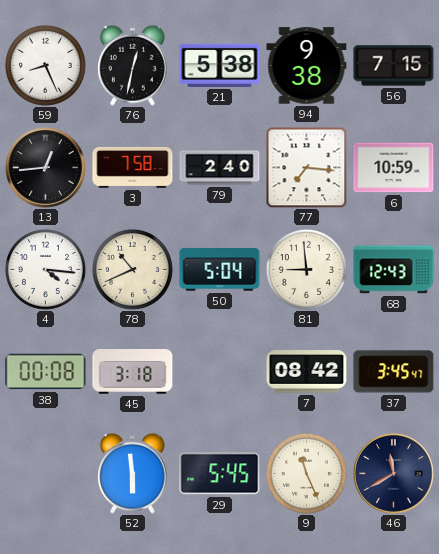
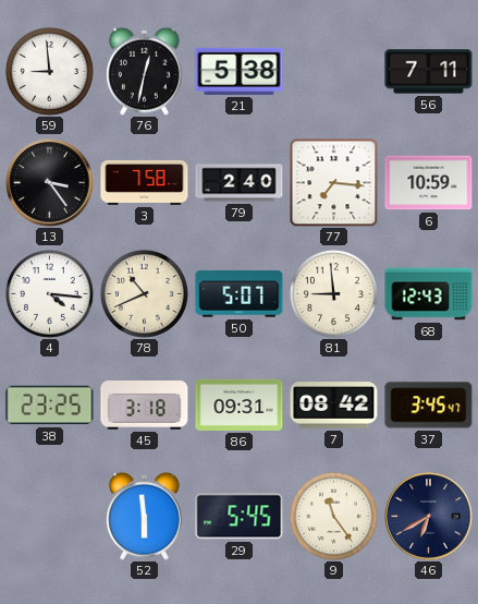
59: 8:26 -> 8:59
94: 9:38 -> none
56: 7:15 -> 7:11
13: 12:44 -> 3:24
50: 5:04 -> 5:07
38: 00:08 -> 23:25
86: none -> 09:31
9: 11:26 -> 11:24
46: 11:40 -> 6:40
